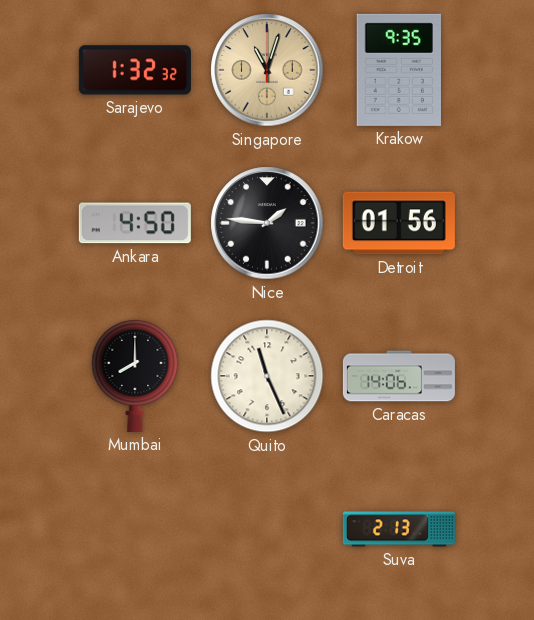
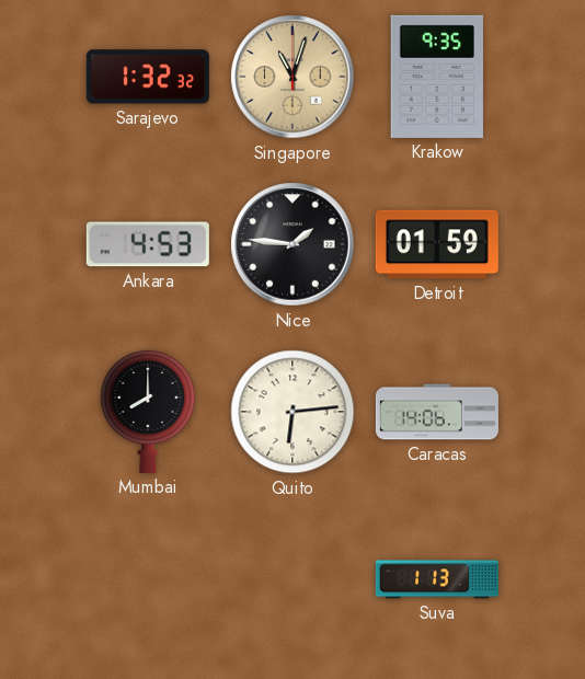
Ankara: 4:50 -> 4:53
Detroit: 01:56 -> 01:59
Quito: 11:26 -> 6:14
Suva: 2:13 -> 1:13
